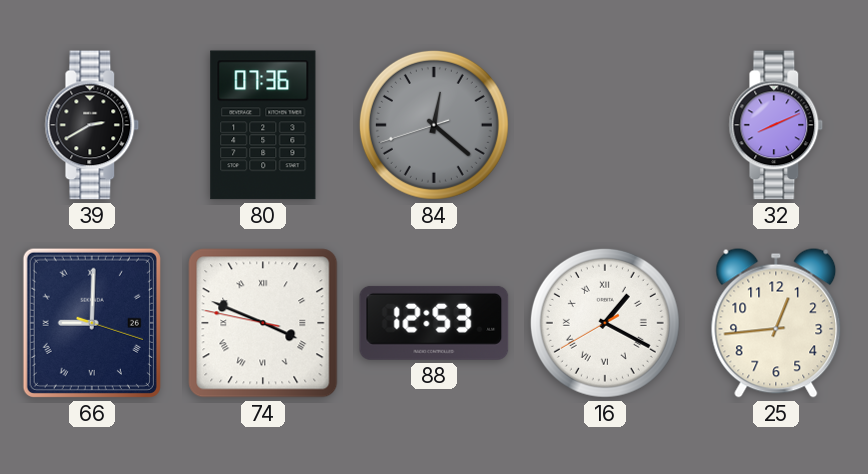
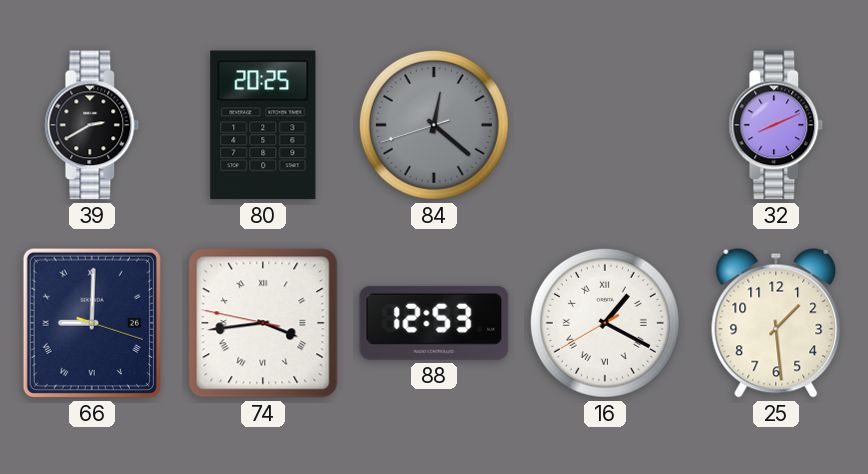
80: 07:36 -> 20:25
74: 3:48 -> 3:43
25: 12:44 -> 1:29
